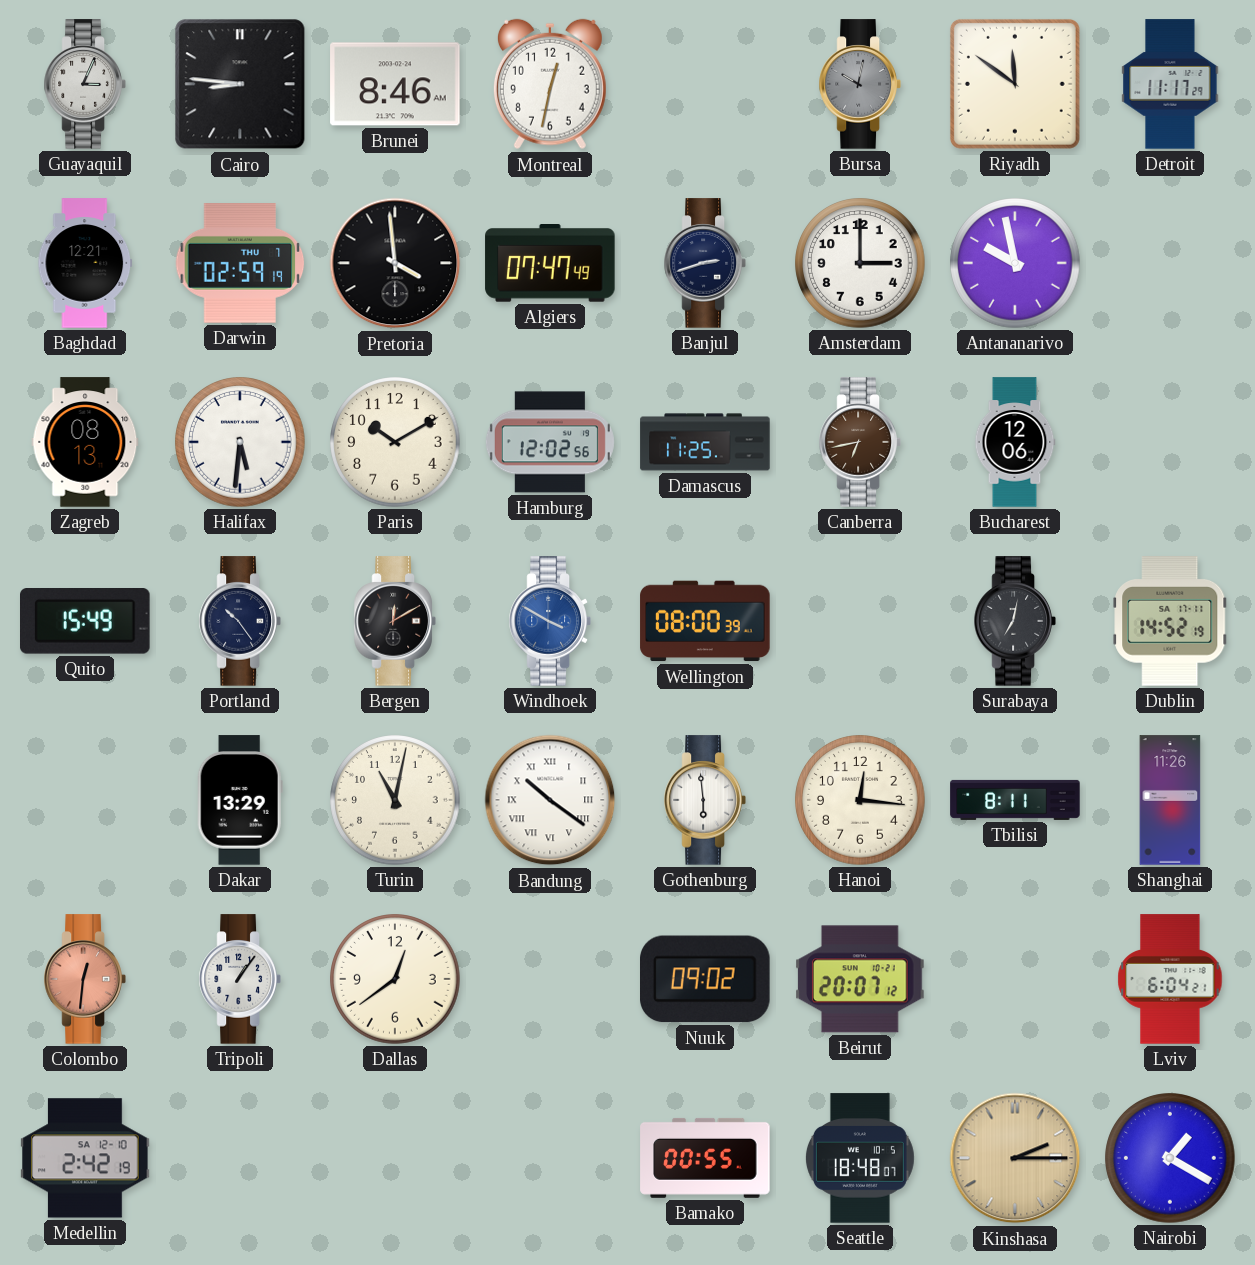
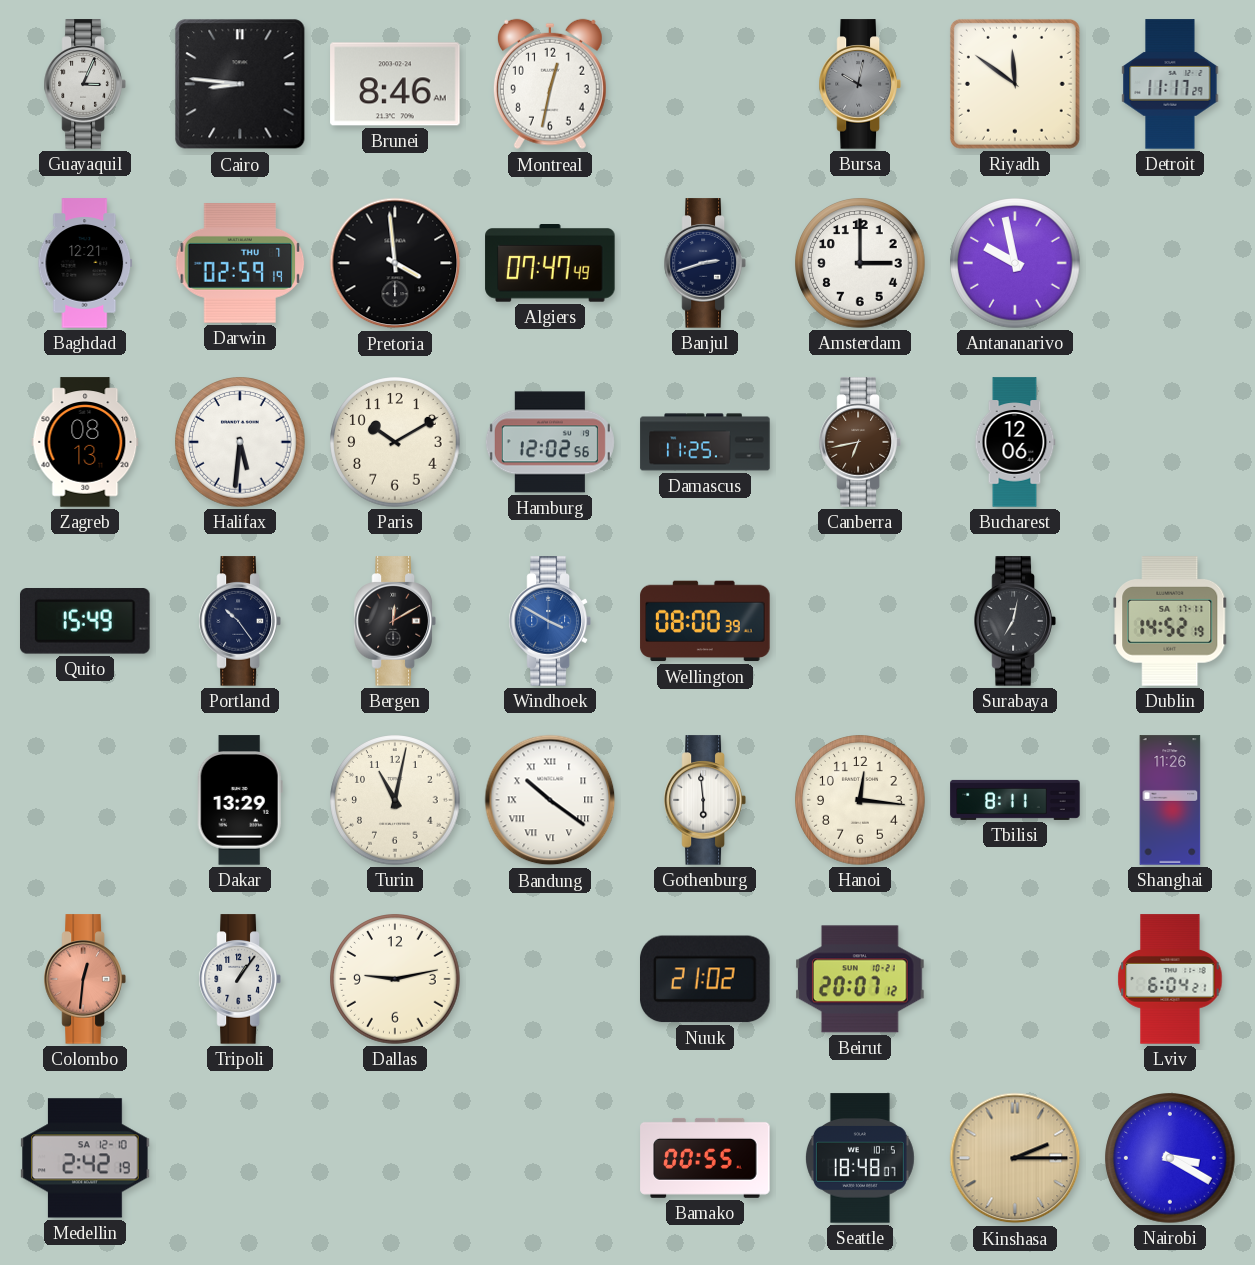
Dallas: 12:39 -> 9:13
Nuuk: 09:02 -> 21:02
Nairobi: 1:20 -> 3:20
